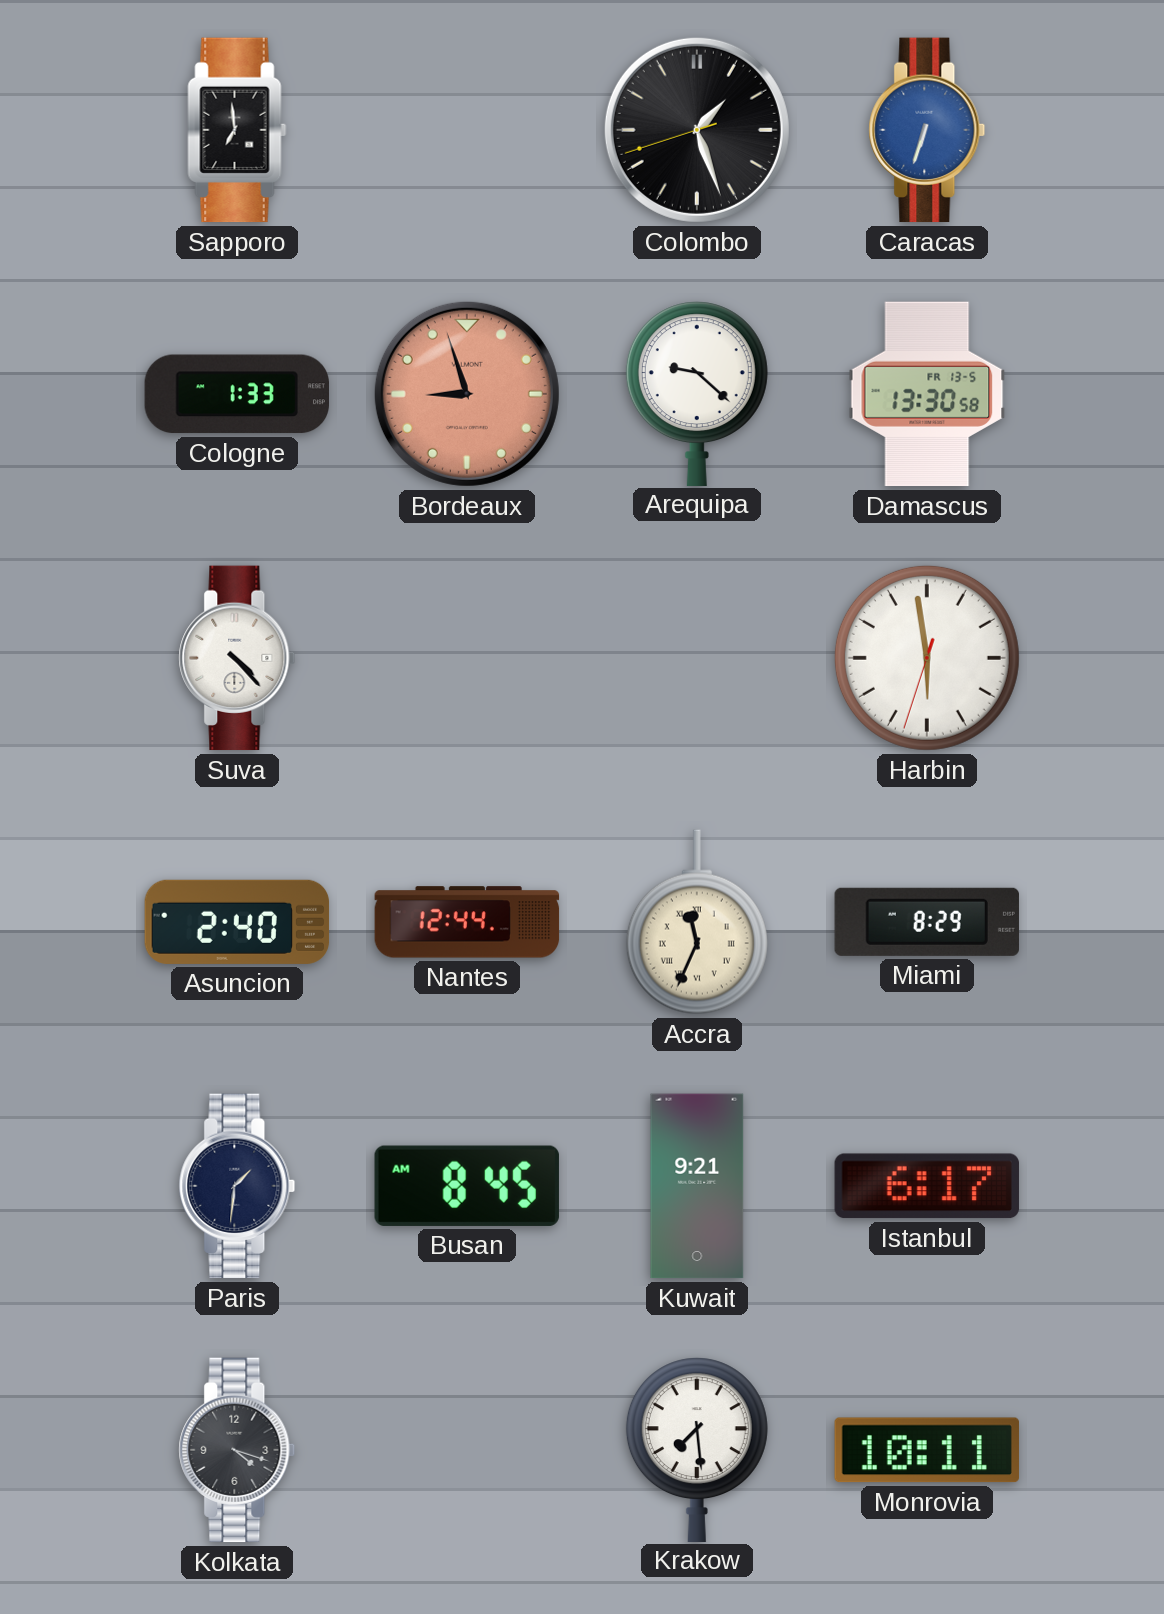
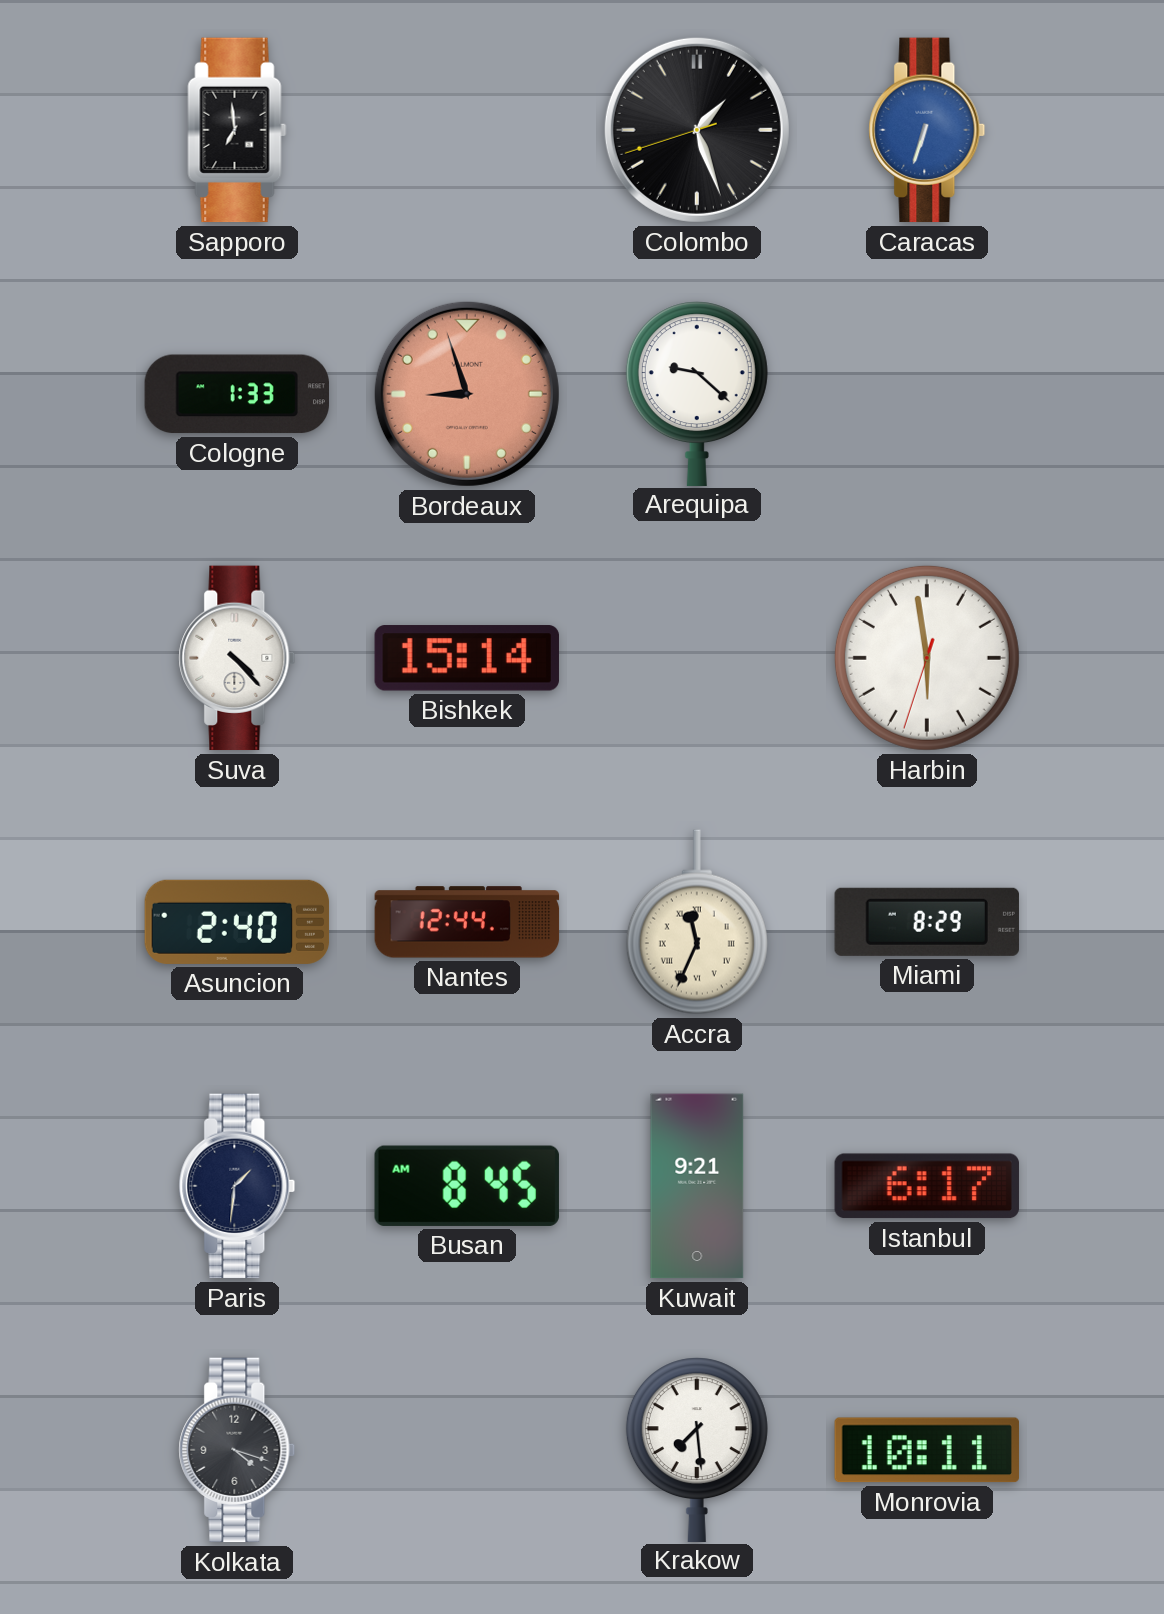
Damascus: 13:30 -> none
Bishkek: none -> 15:14
